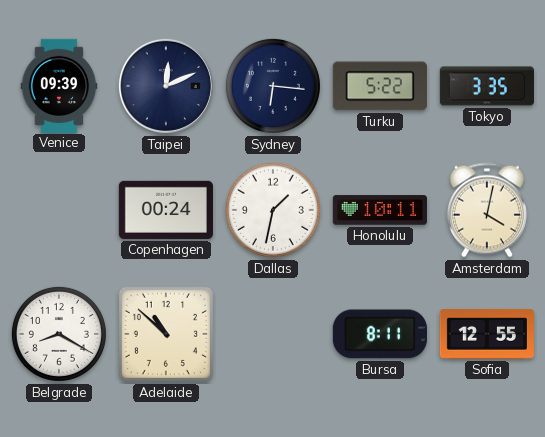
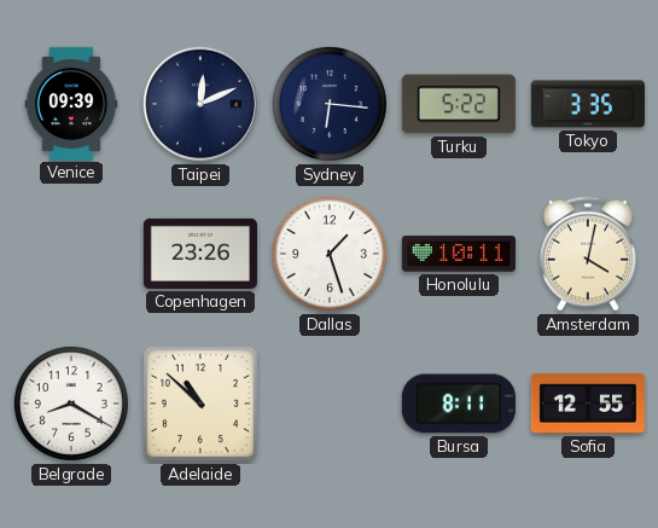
Copenhagen: 00:24 -> 23:26
Dallas: 1:32 -> 1:27
